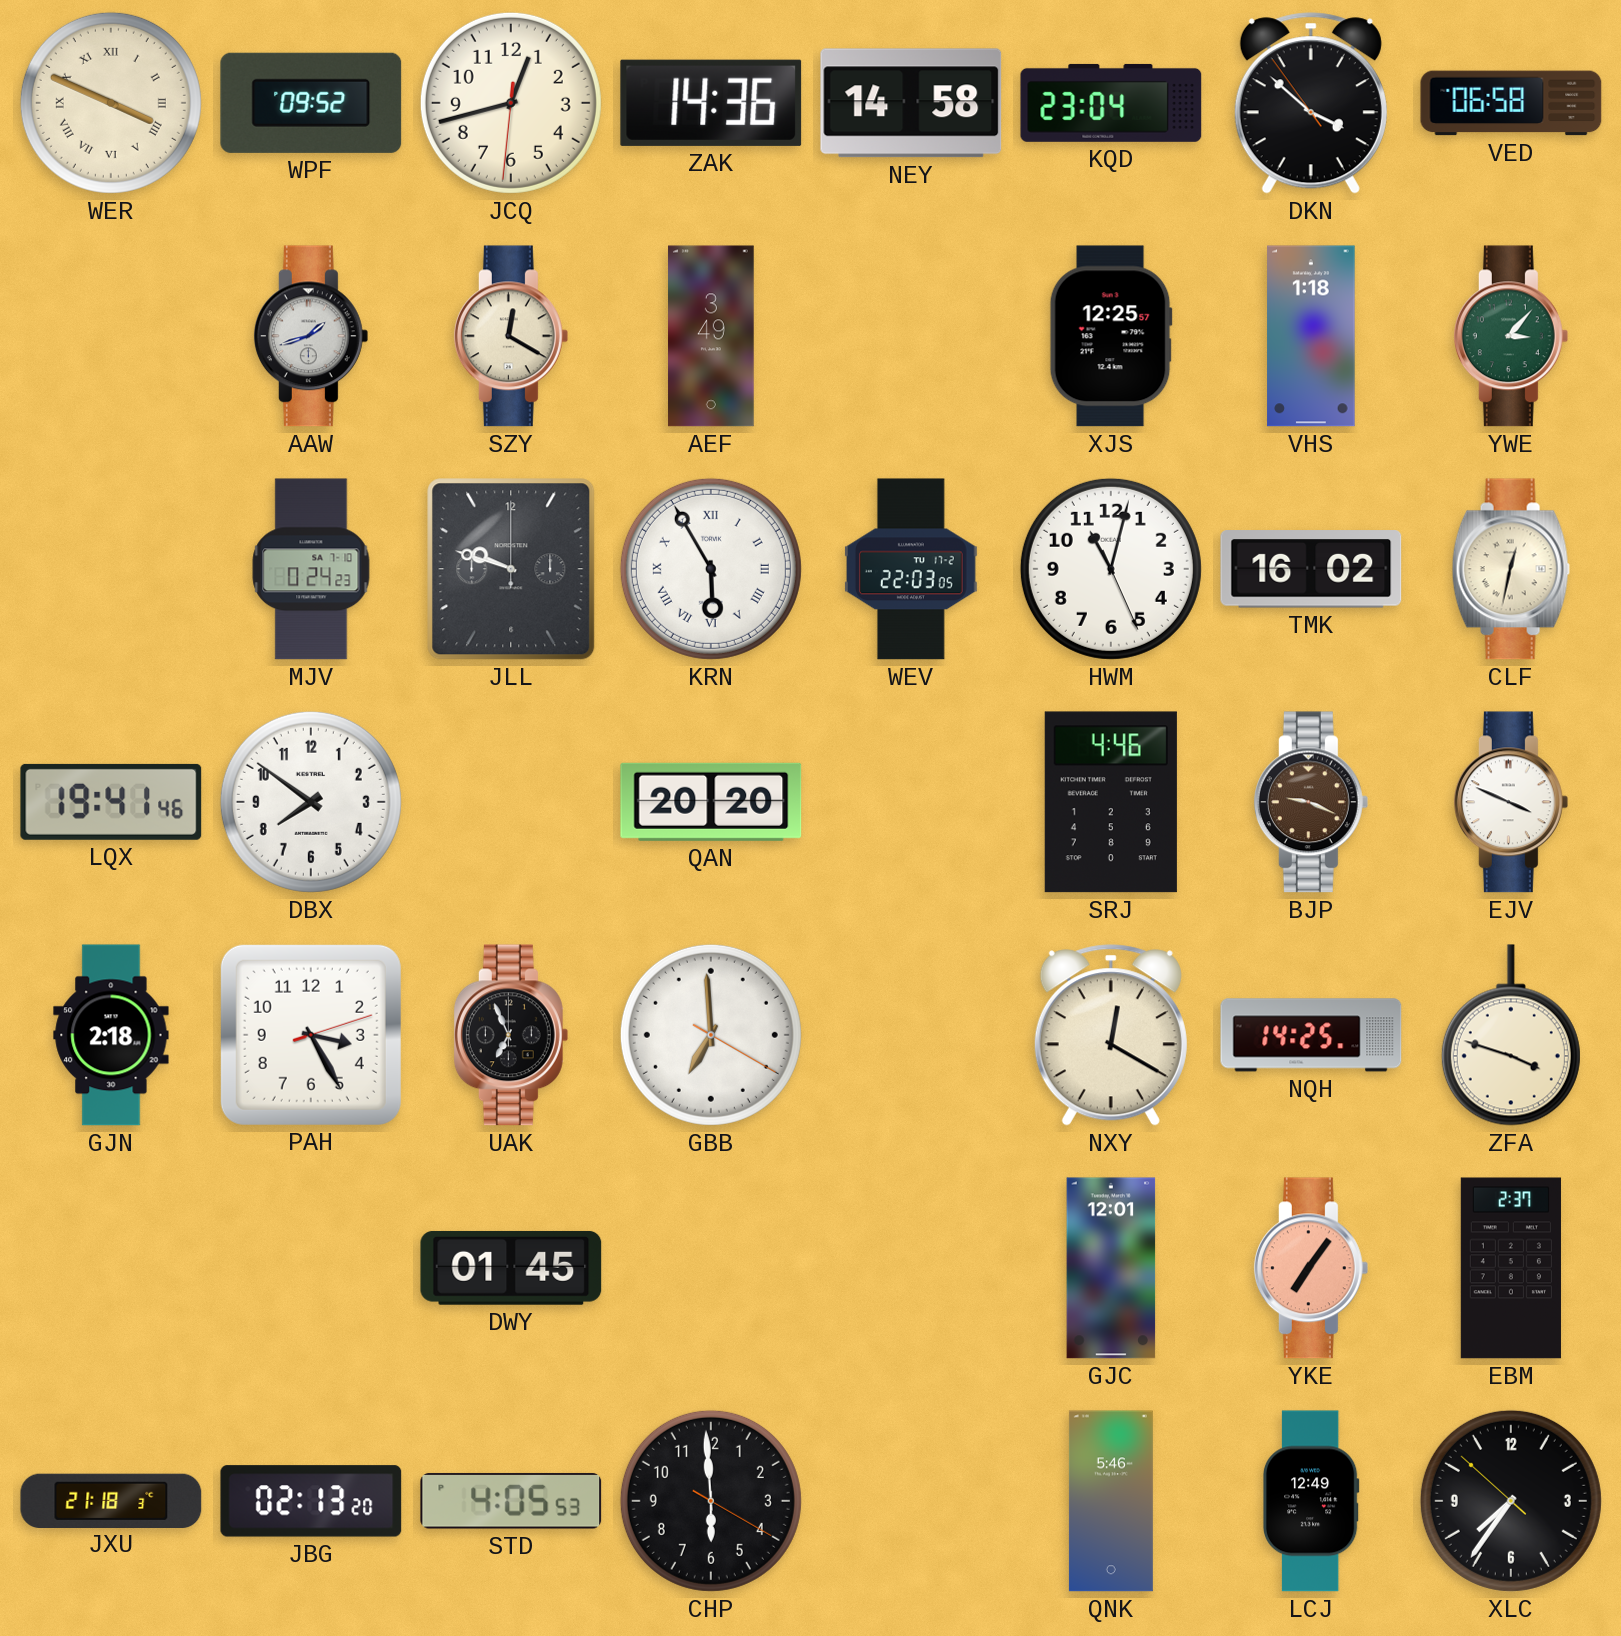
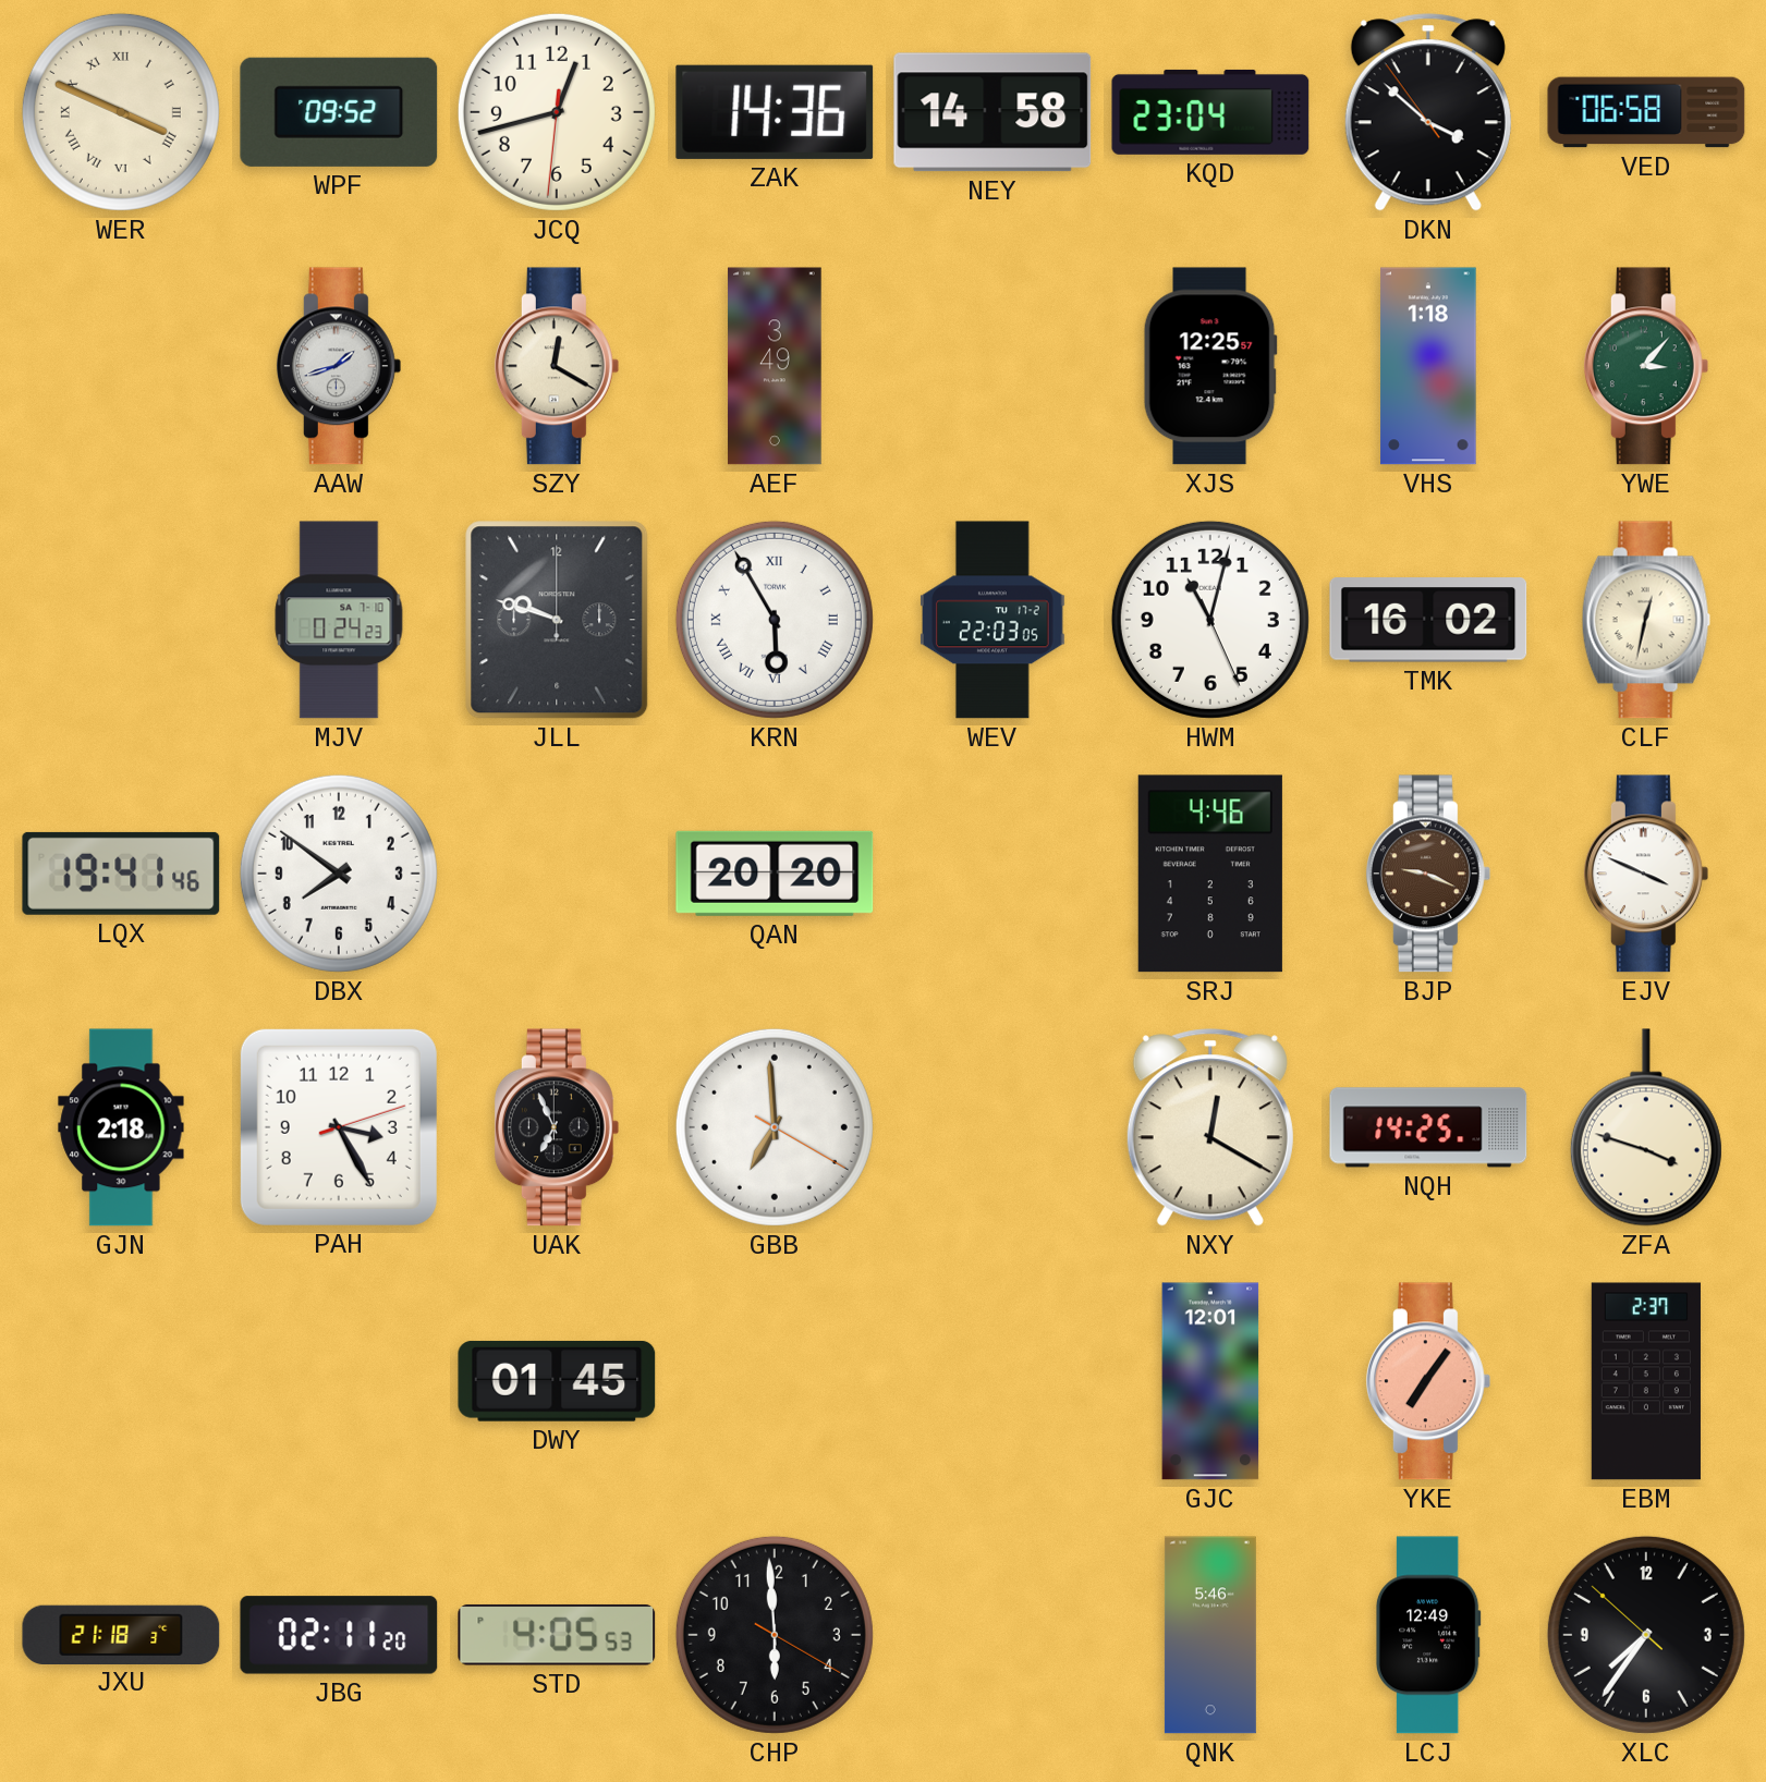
JBG: 02:13 -> 02:11
